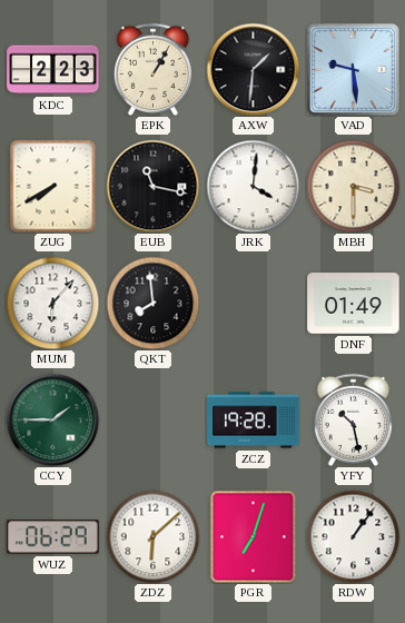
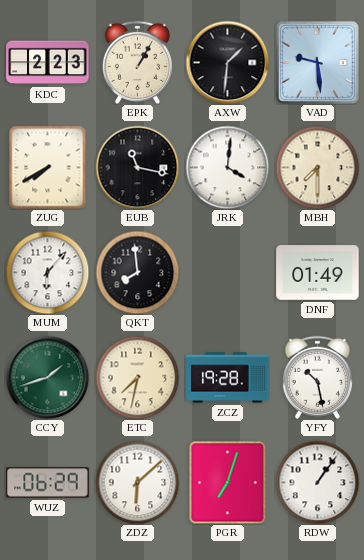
MBH: 3:30 -> 7:30
CCY: 1:45 -> 1:42
ETC: none -> 7:32
